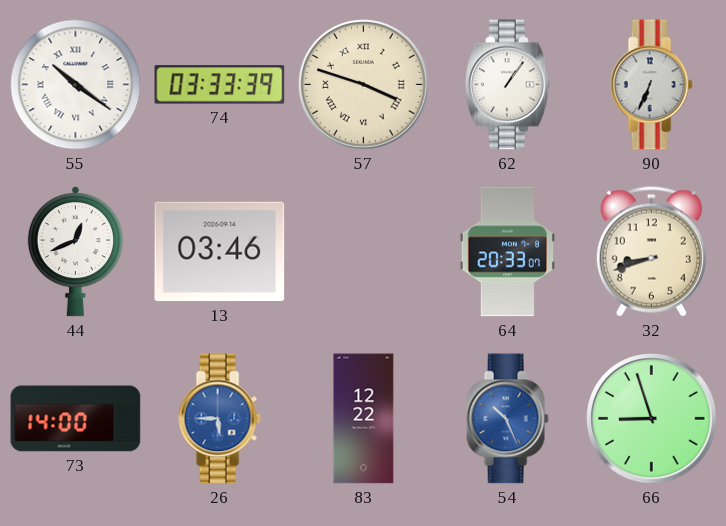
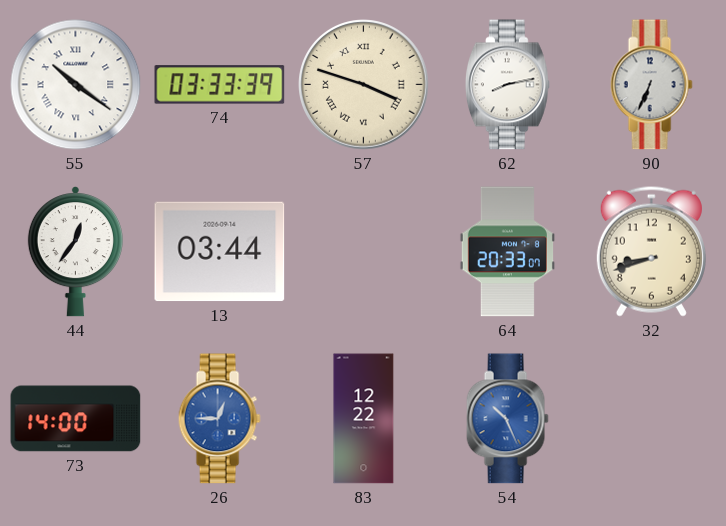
62: 1:06 -> 8:13
44: 12:41 -> 12:36
13: 03:46 -> 03:44
26: 5:45 -> 12:45
66: 8:57 -> none
